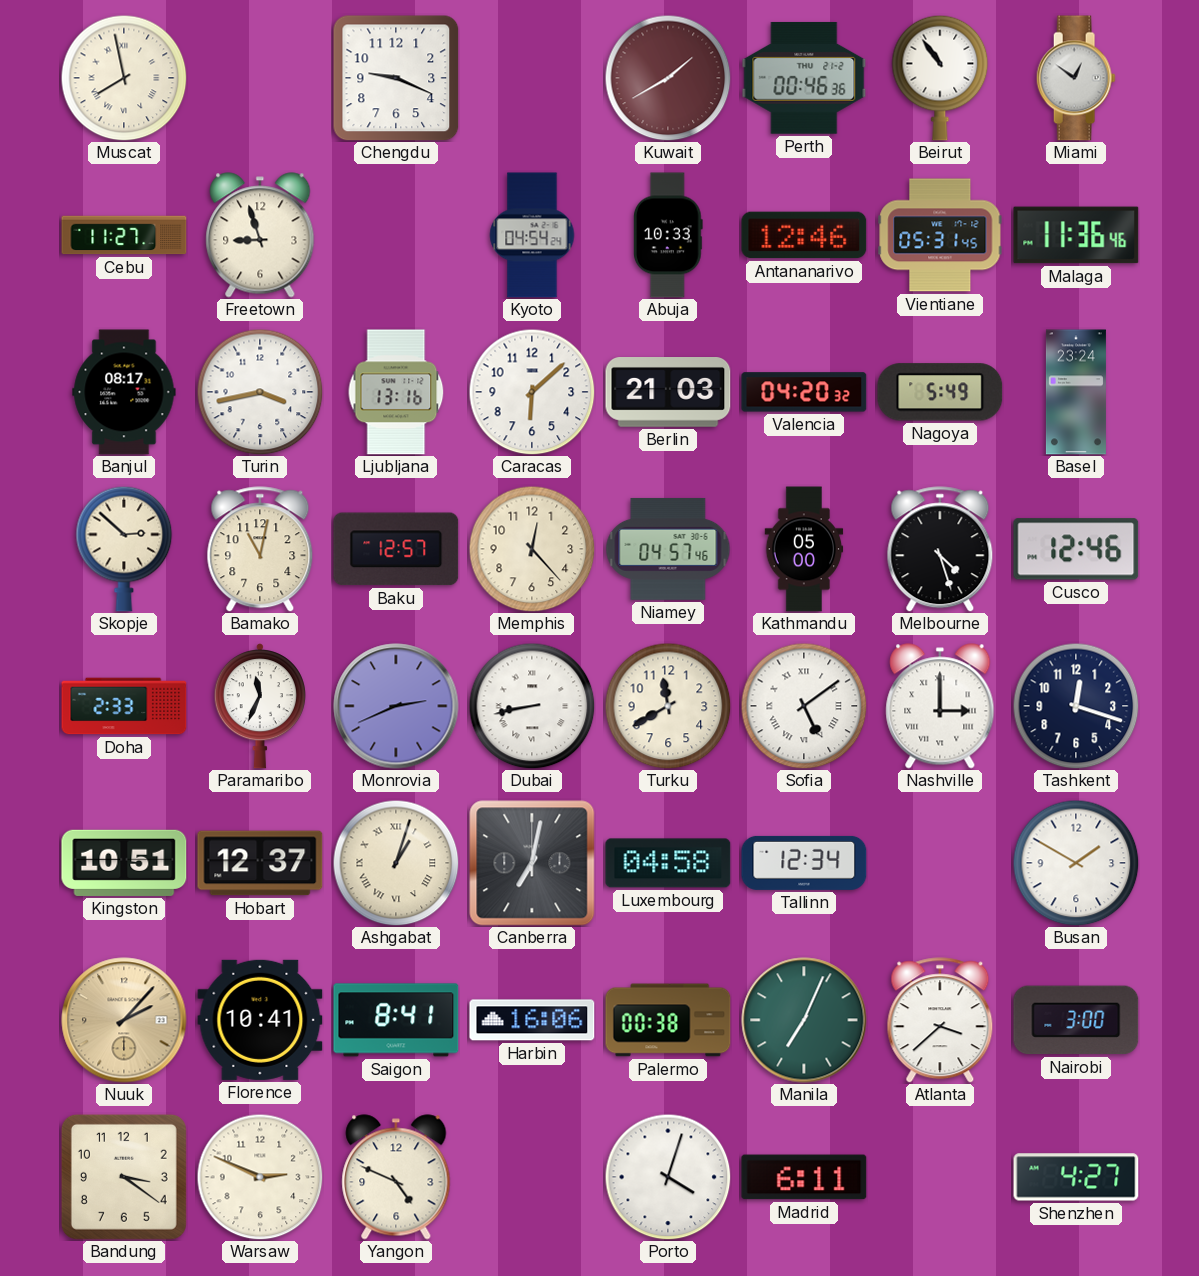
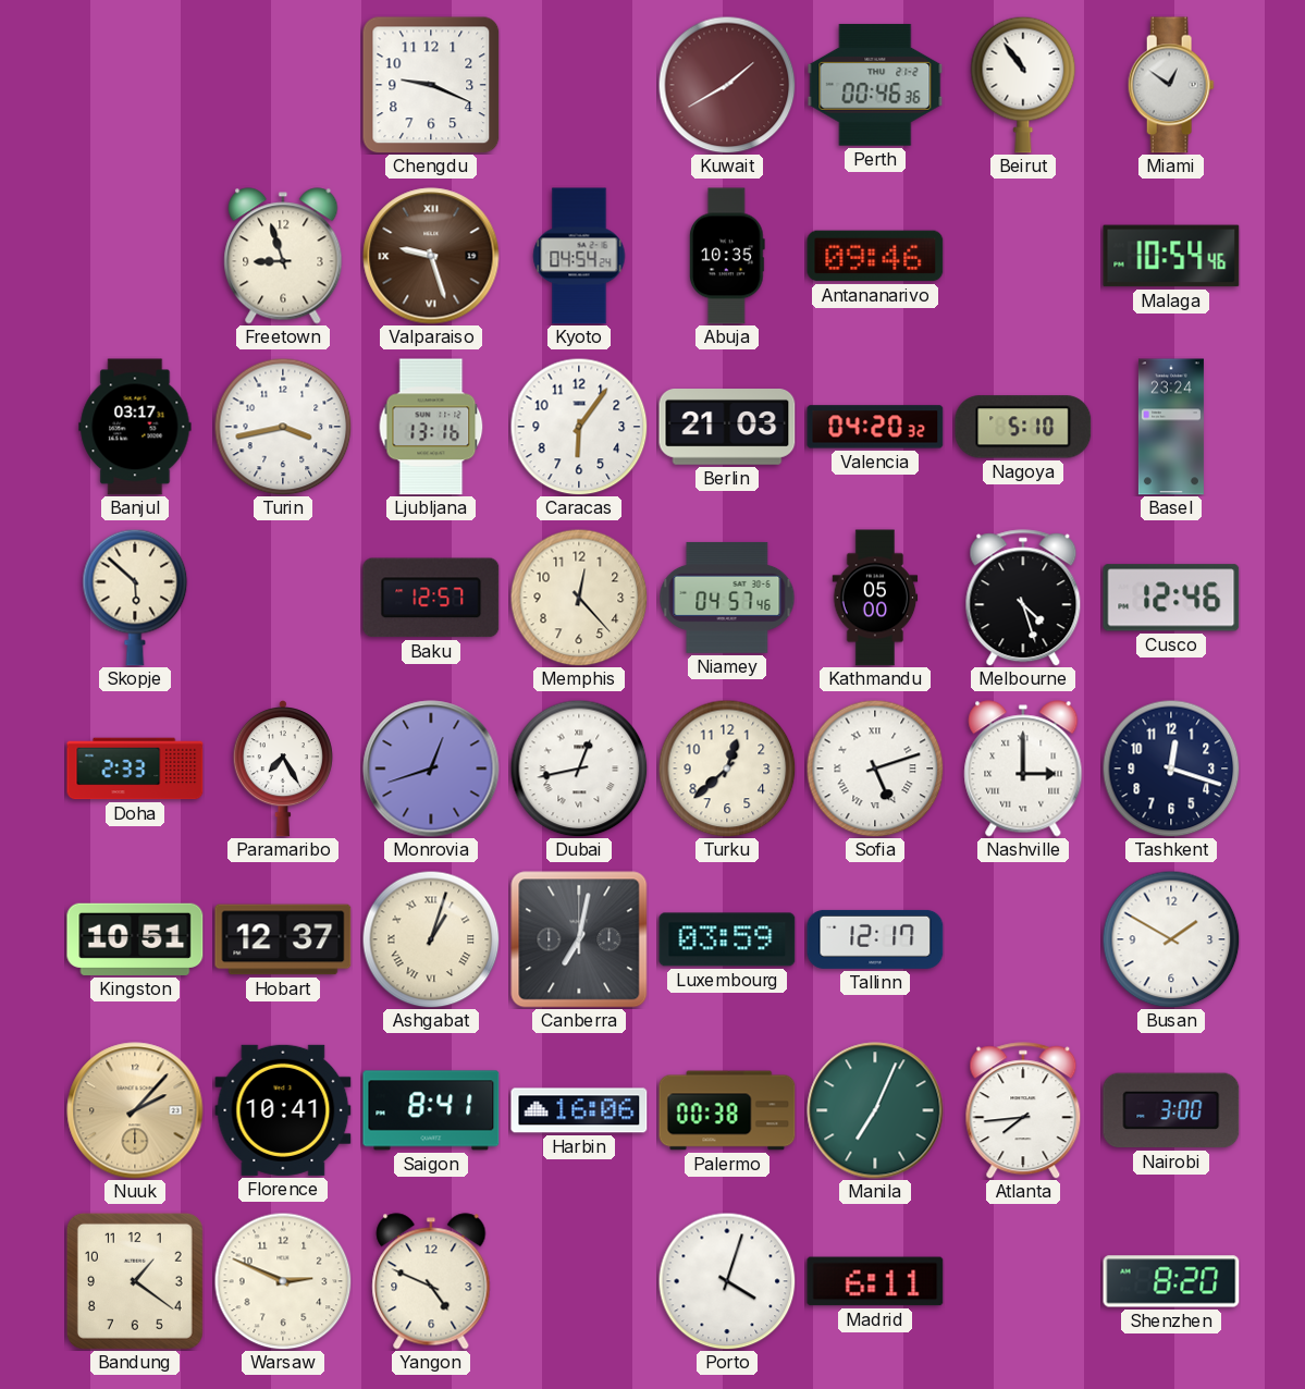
Muscat: 7:58 -> none
Cebu: 11:27 -> none
Valparaiso: none -> 9:27
Abuja: 10:33 -> 10:35
Antananarivo: 12:46 -> 09:46
Vientiane: 05:31 -> none
Malaga: 11:36 -> 10:54
Banjul: 08:17 -> 03:17
Caracas: 6:08 -> 6:06
Nagoya: 5:49 -> 5:10
Skopje: 2:52 -> 5:52
Bamako: 11:02 -> none
Paramaribo: 11:34 -> 7:25
Monrovia: 2:41 -> 12:42
Dubai: 8:43 -> 12:43
Turku: 11:40 -> 12:38
Sofia: 5:09 -> 5:12
Luxembourg: 04:58 -> 03:59
Tallinn: 12:34 -> 12:17
Atlanta: 3:38 -> 7:44
Bandung: 3:21 -> 1:21
Shenzhen: 4:27 -> 8:20
